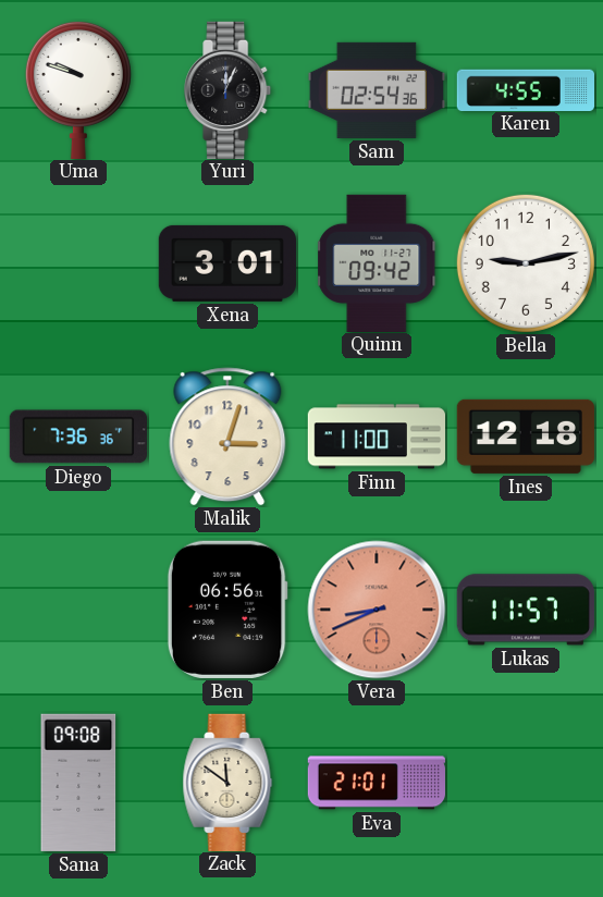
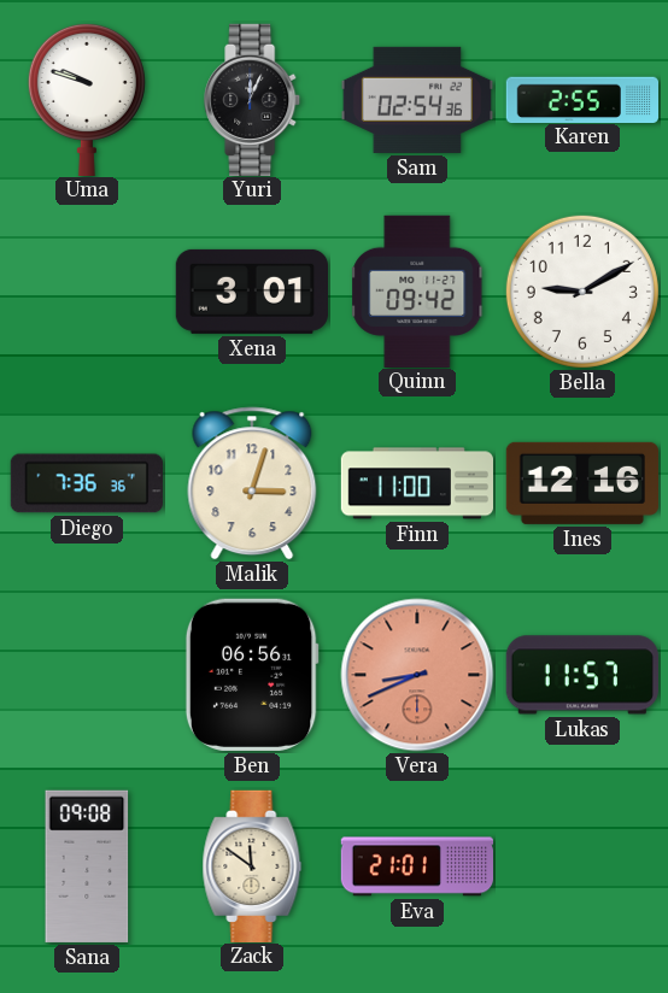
Karen: 4:55 -> 2:55
Bella: 9:13 -> 9:10
Ines: 12:18 -> 12:16
